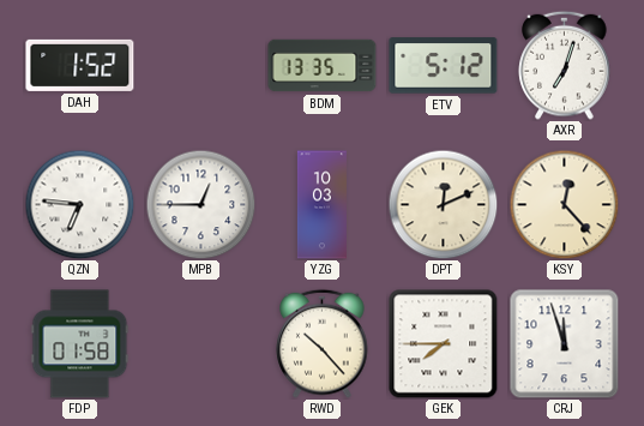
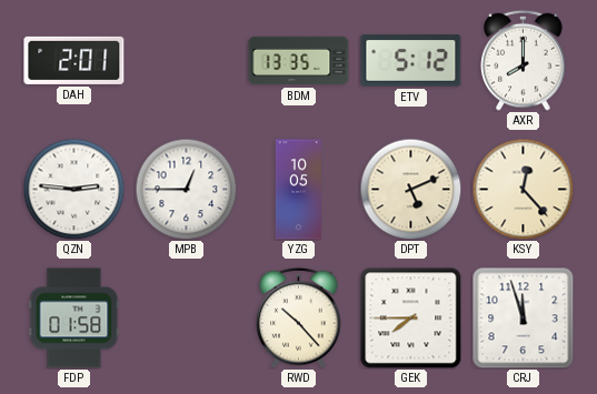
DAH: 1:52 -> 2:01
AXR: 7:03 -> 8:00
QZN: 6:46 -> 2:46
YZG: 10:03 -> 10:05
DPT: 12:11 -> 5:11
